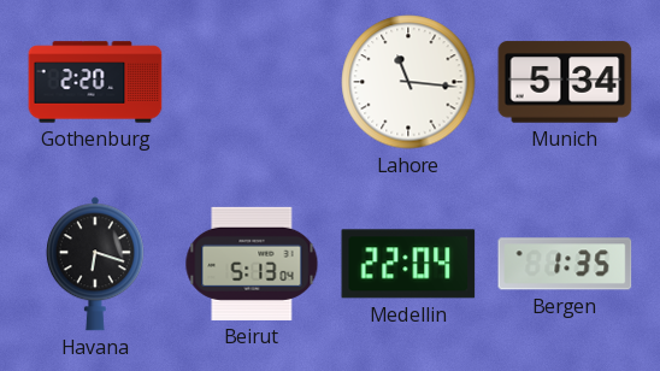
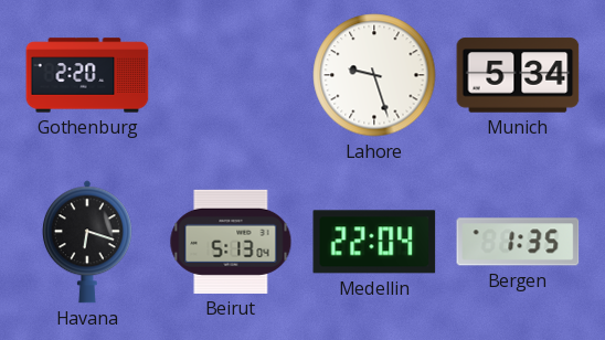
Lahore: 11:16 -> 9:27
